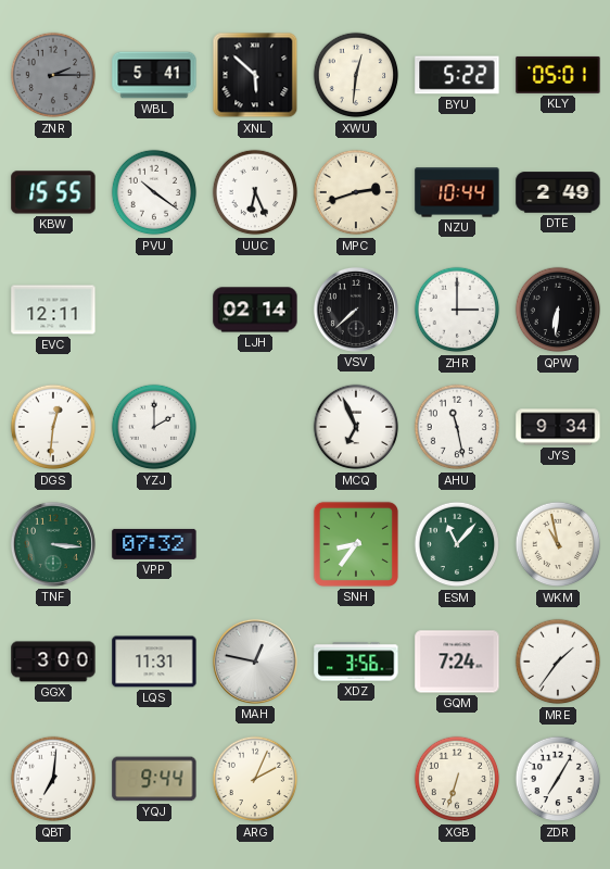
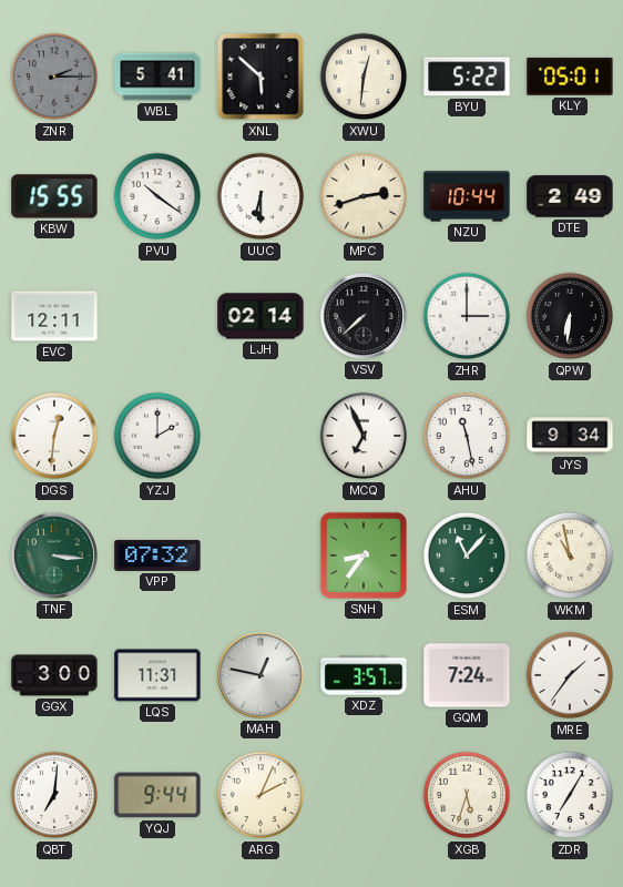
UUC: 6:26 -> 6:30
XDZ: 3:56 -> 3:57
XGB: 6:33 -> 5:33
